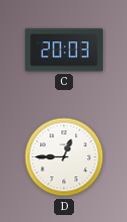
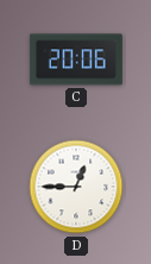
C: 20:03 -> 20:06
